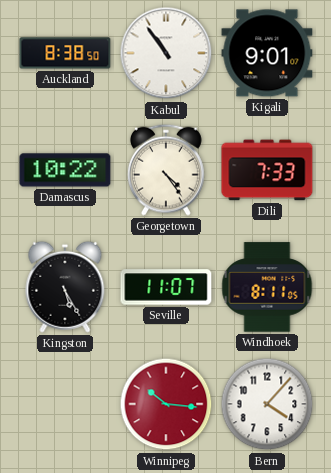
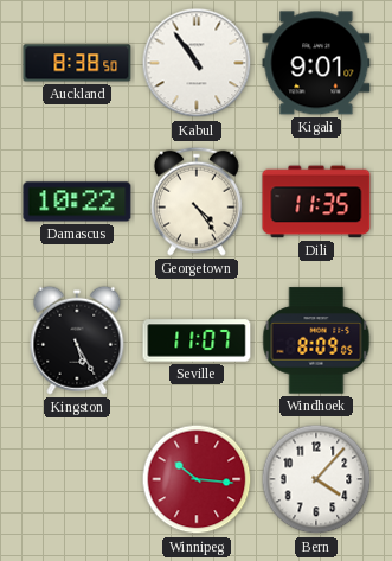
Dili: 7:33 -> 11:35
Windhoek: 8:11 -> 8:09
